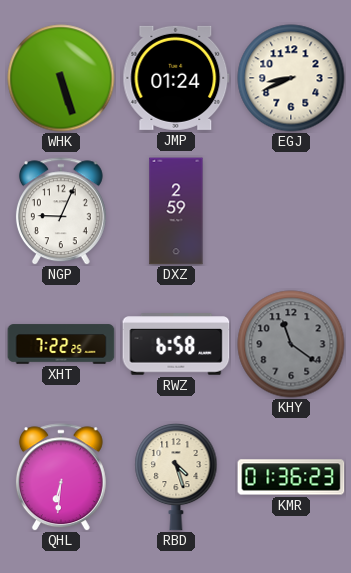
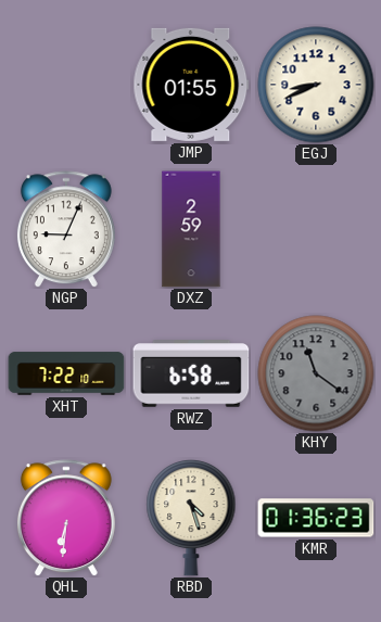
WHK: 5:27 -> none
JMP: 01:24 -> 01:55
XHT: 7:22:25 -> 7:22:10
